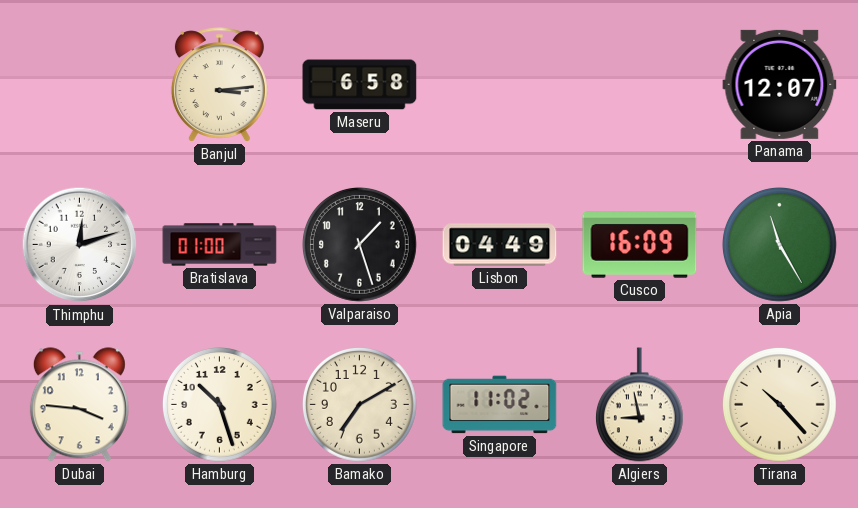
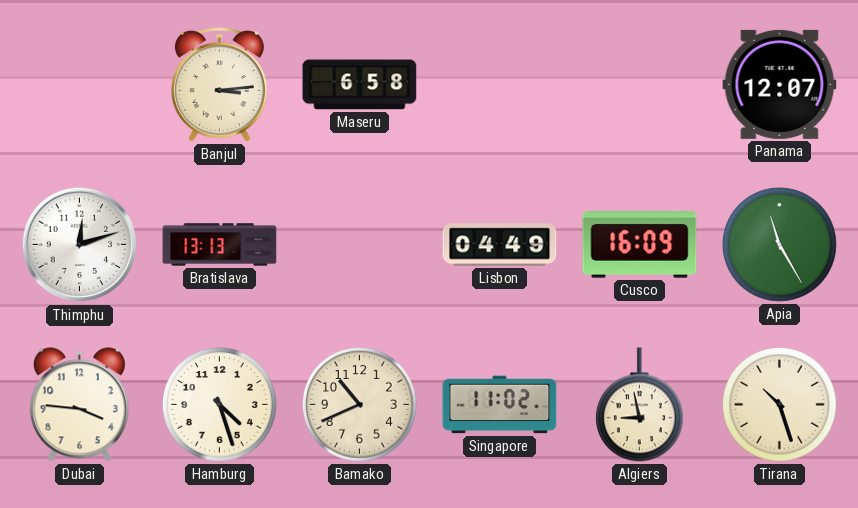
Bratislava: 01:00 -> 13:13
Valparaiso: 1:27 -> none
Hamburg: 10:27 -> 4:27
Bamako: 7:10 -> 10:41
Tirana: 10:23 -> 10:27
